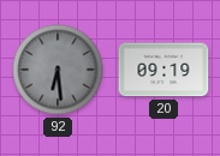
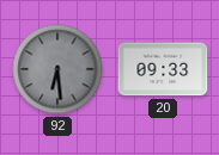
20: 09:19 -> 09:33
